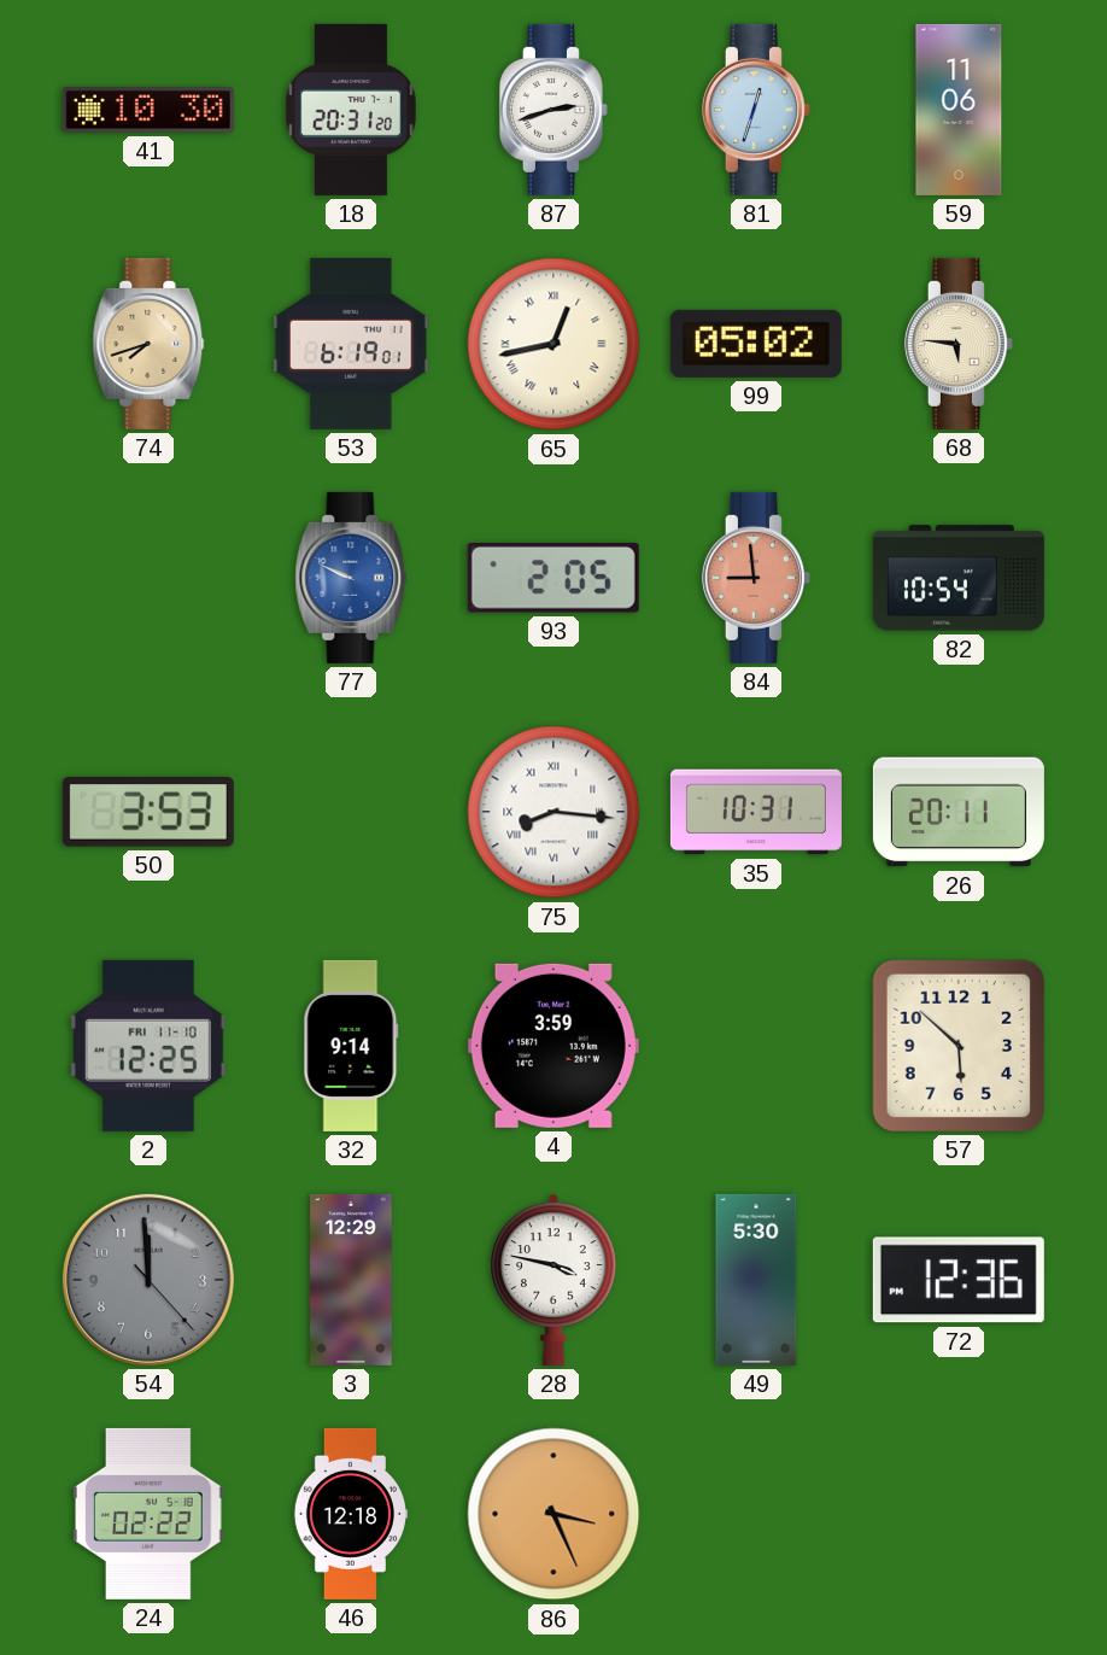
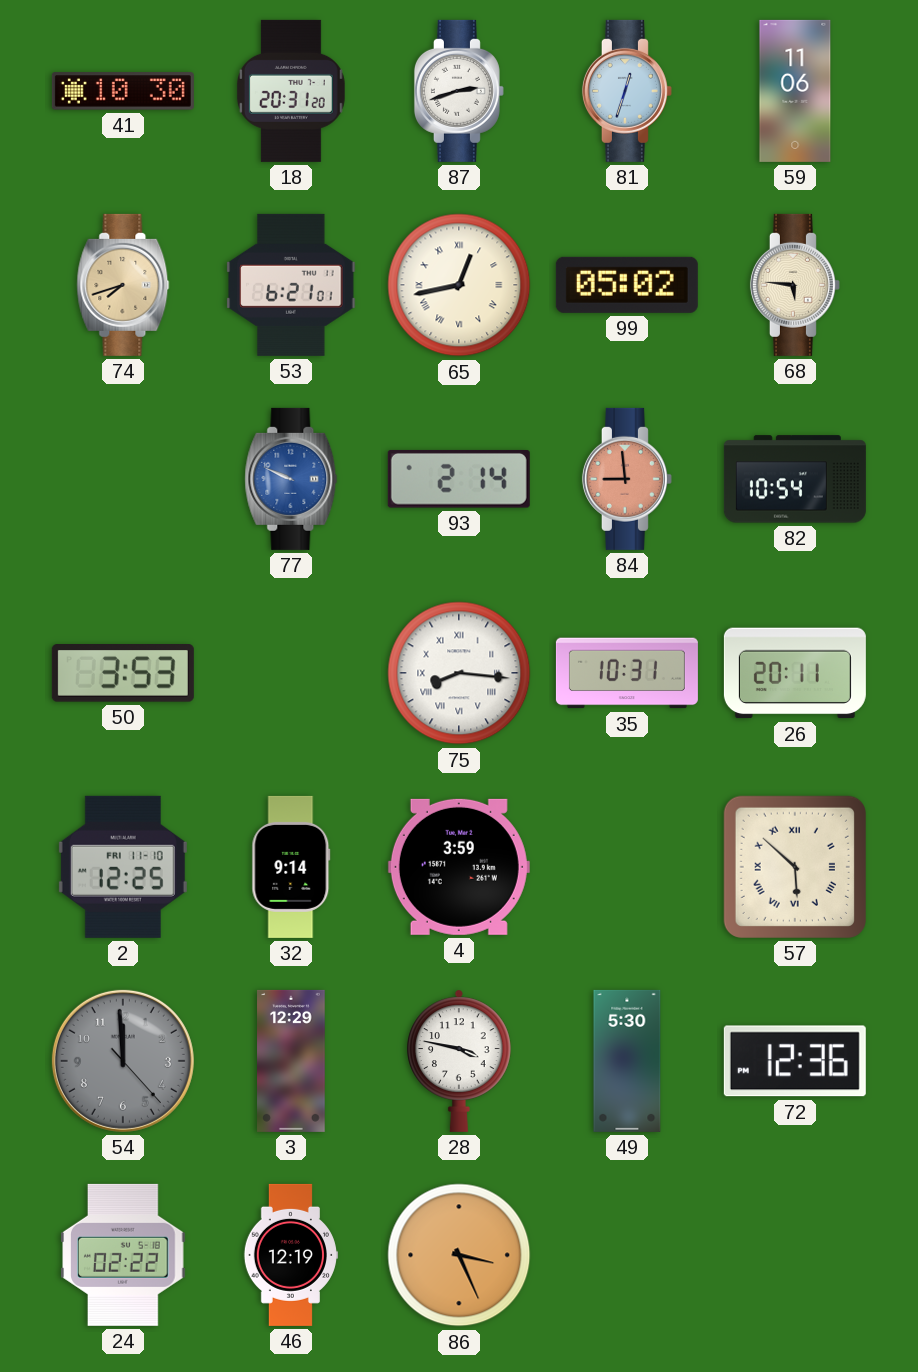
53: 6:19 -> 6:21
93: 2:05 -> 2:14
57 numerals: Arabic -> Roman
46: 12:18 -> 12:19
